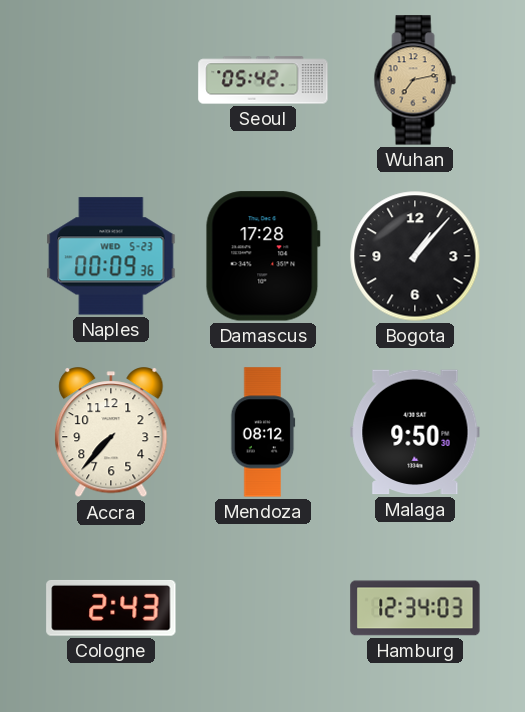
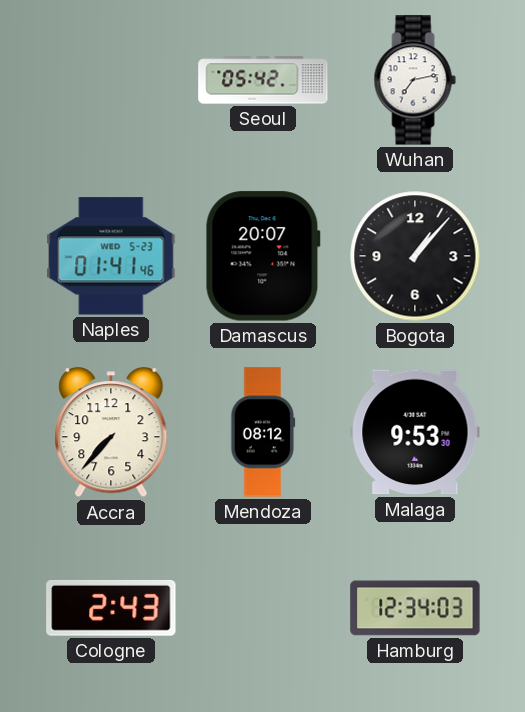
Wuhan dial: champagne -> white
Naples: 00:09 -> 01:41
Damascus: 17:28 -> 20:07
Malaga: 9:50 -> 9:53
